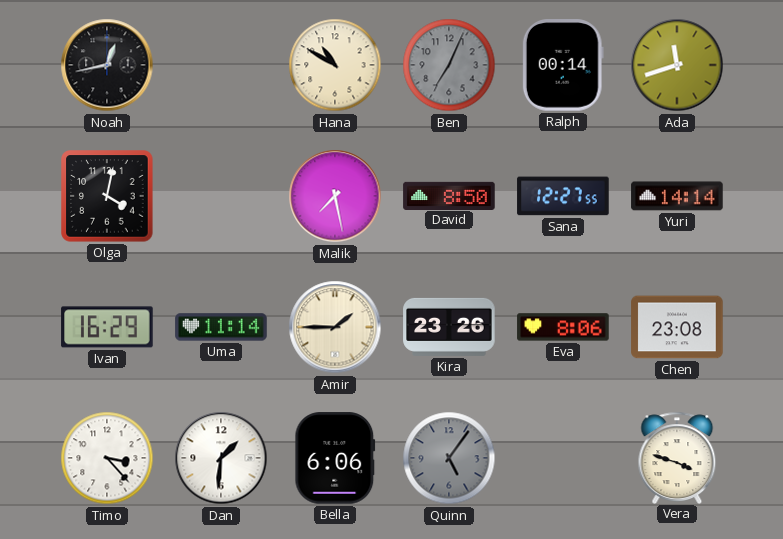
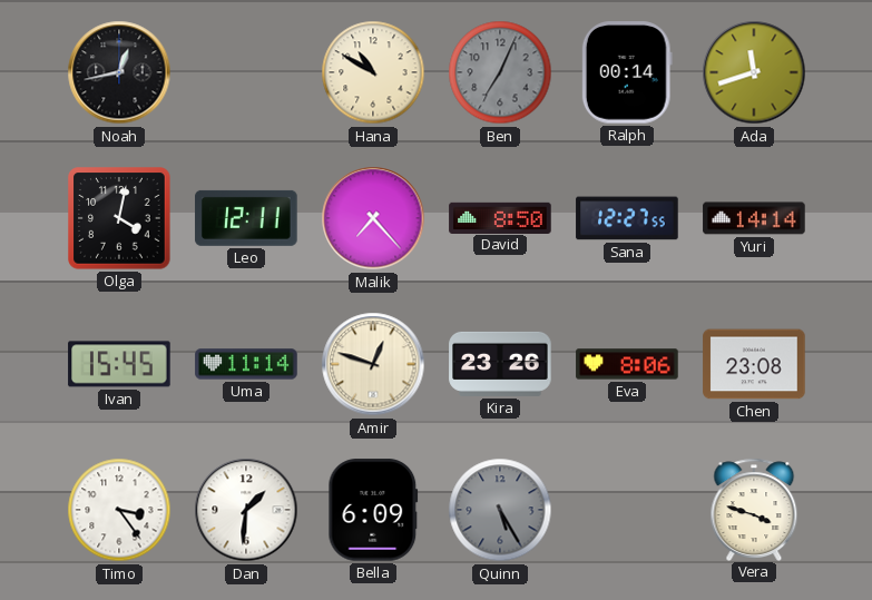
Leo: none -> 12:11
Malik: 7:28 -> 7:23
Ivan: 16:29 -> 15:45
Amir: 1:45 -> 12:48
Timo: 3:23 -> 3:24
Bella: 6:06 -> 6:09
Quinn: 5:06 -> 5:25
